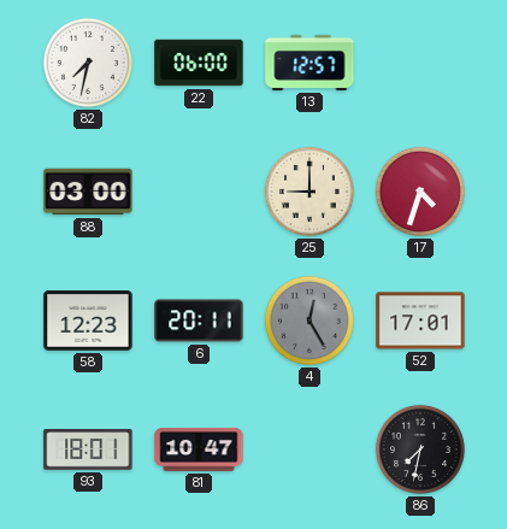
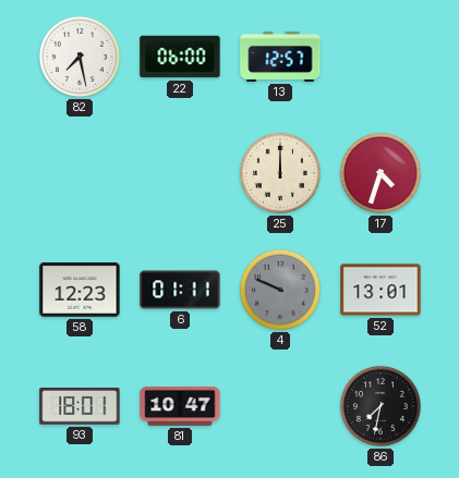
82: 7:32 -> 7:28
88: 03:00 -> none
25: 9:00 -> 12:00
6: 20:11 -> 01:11
4: 12:25 -> 9:49
52: 17:01 -> 13:01
